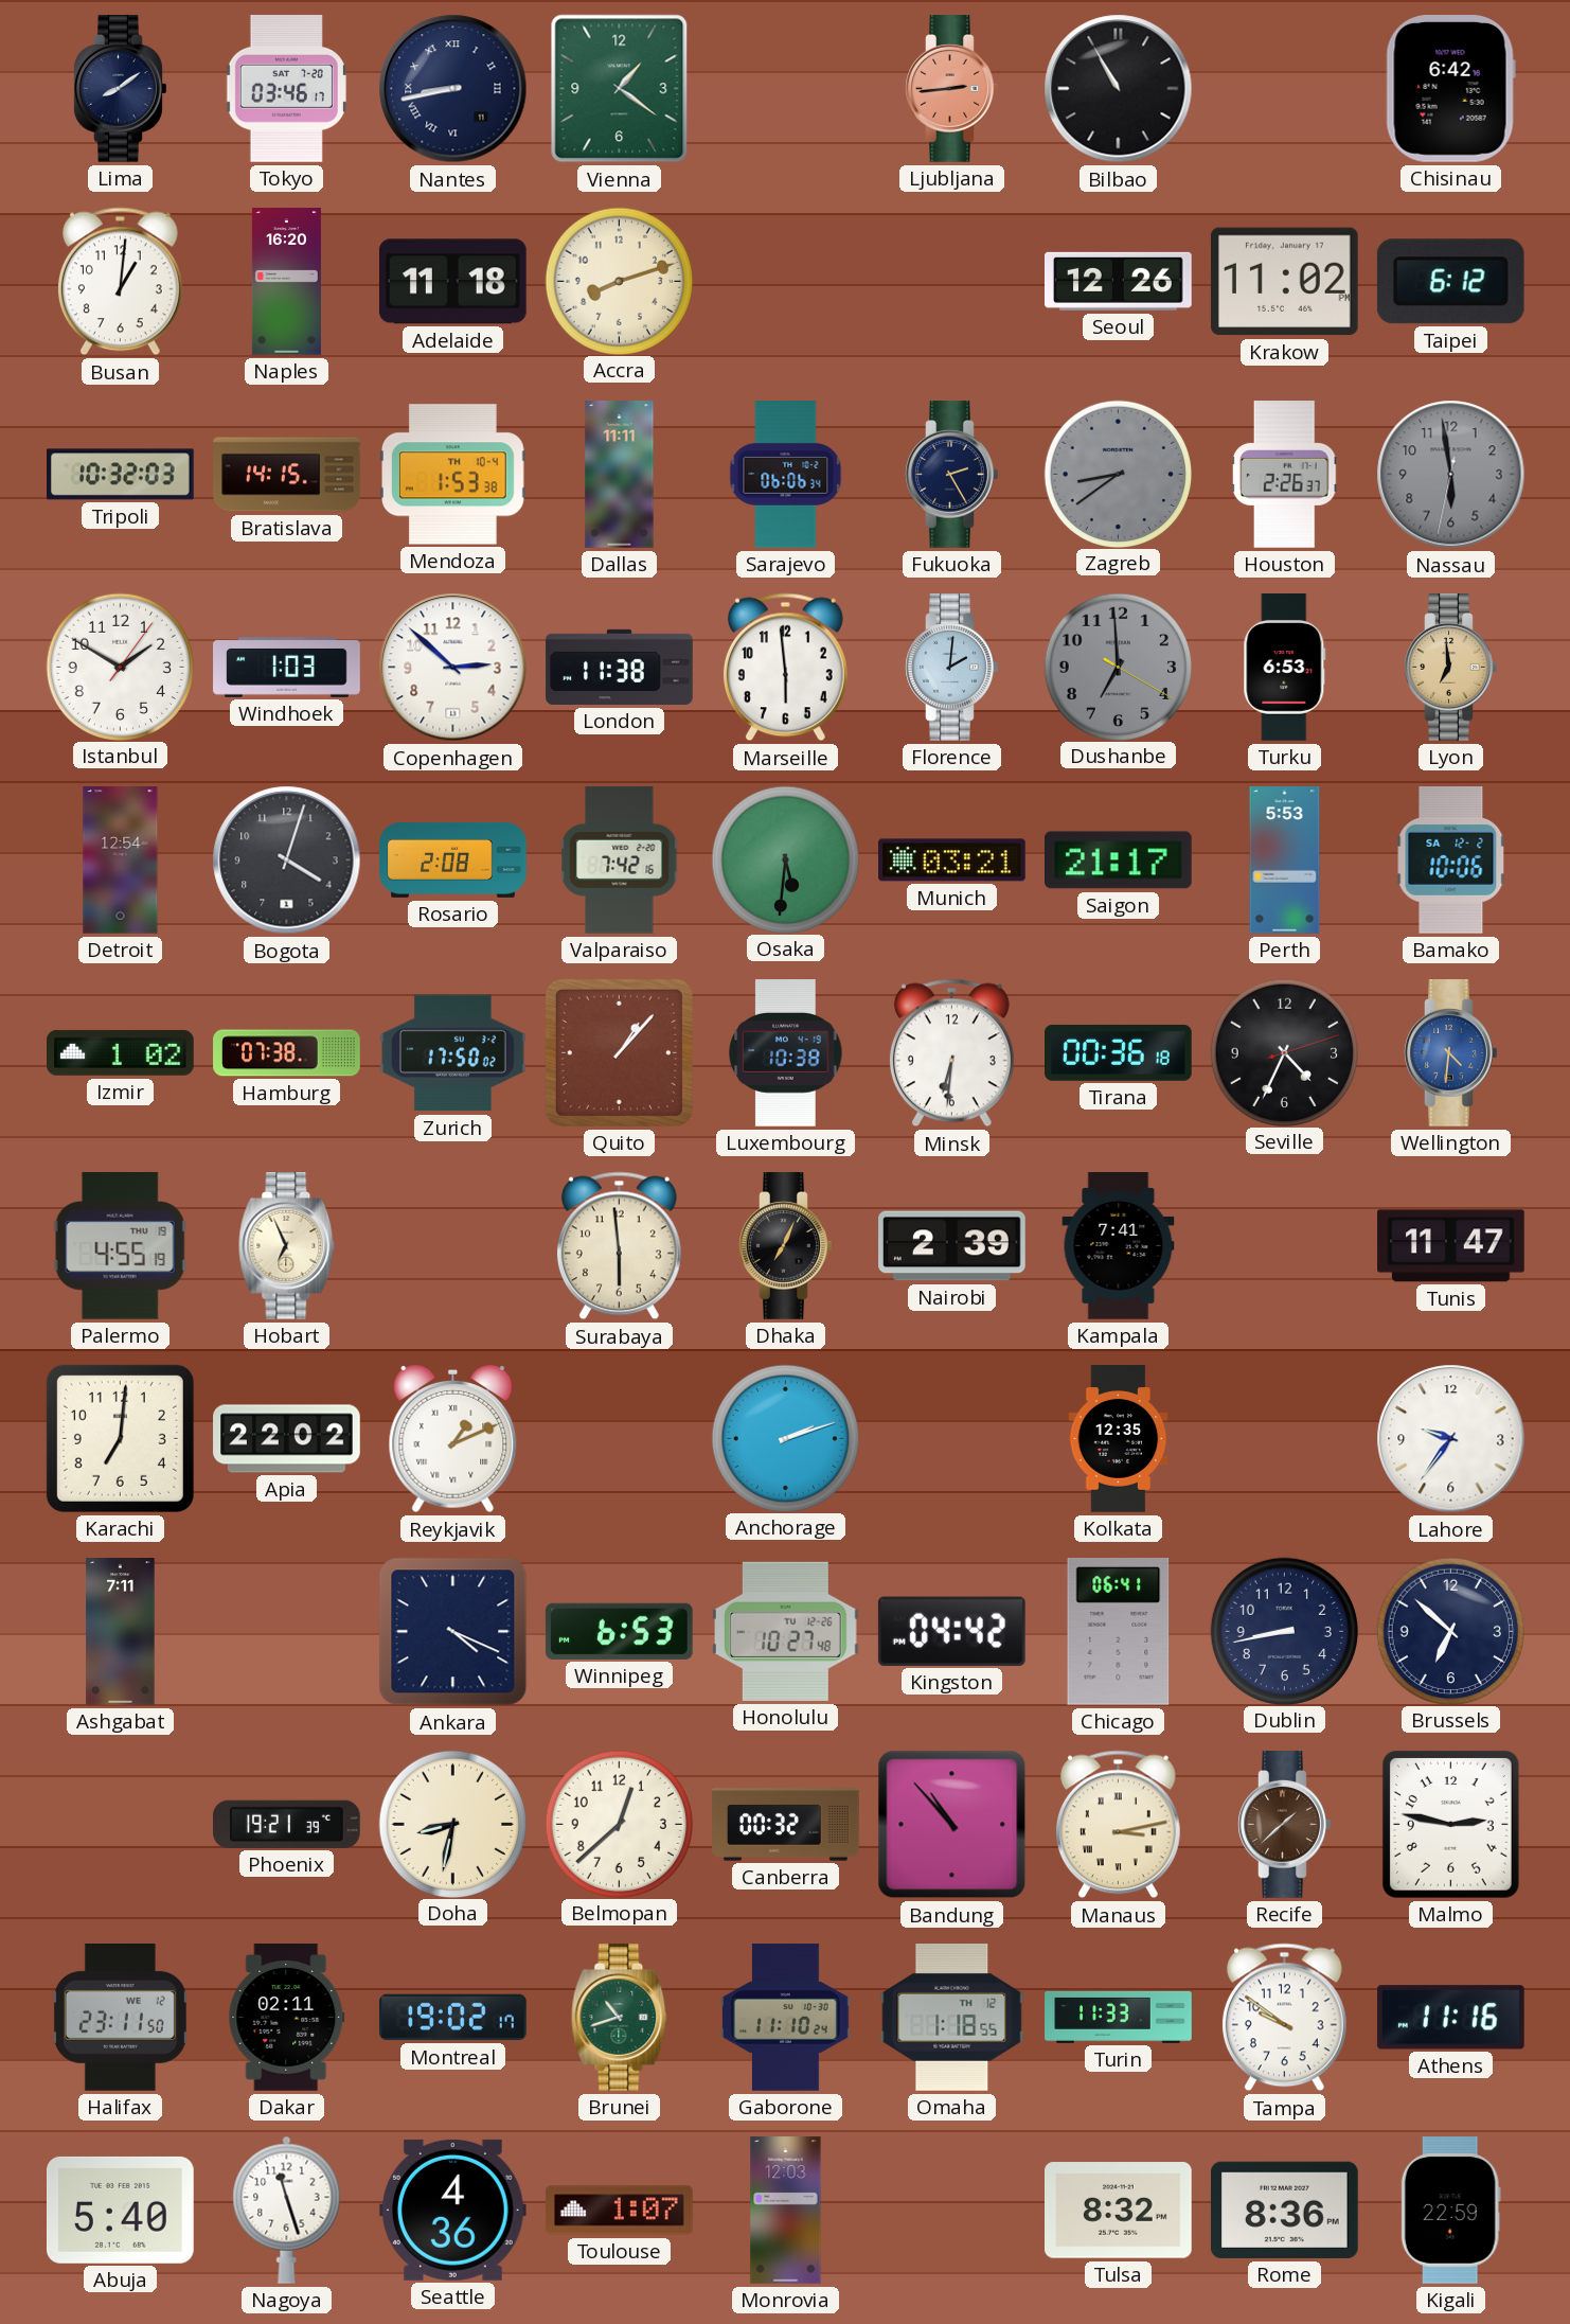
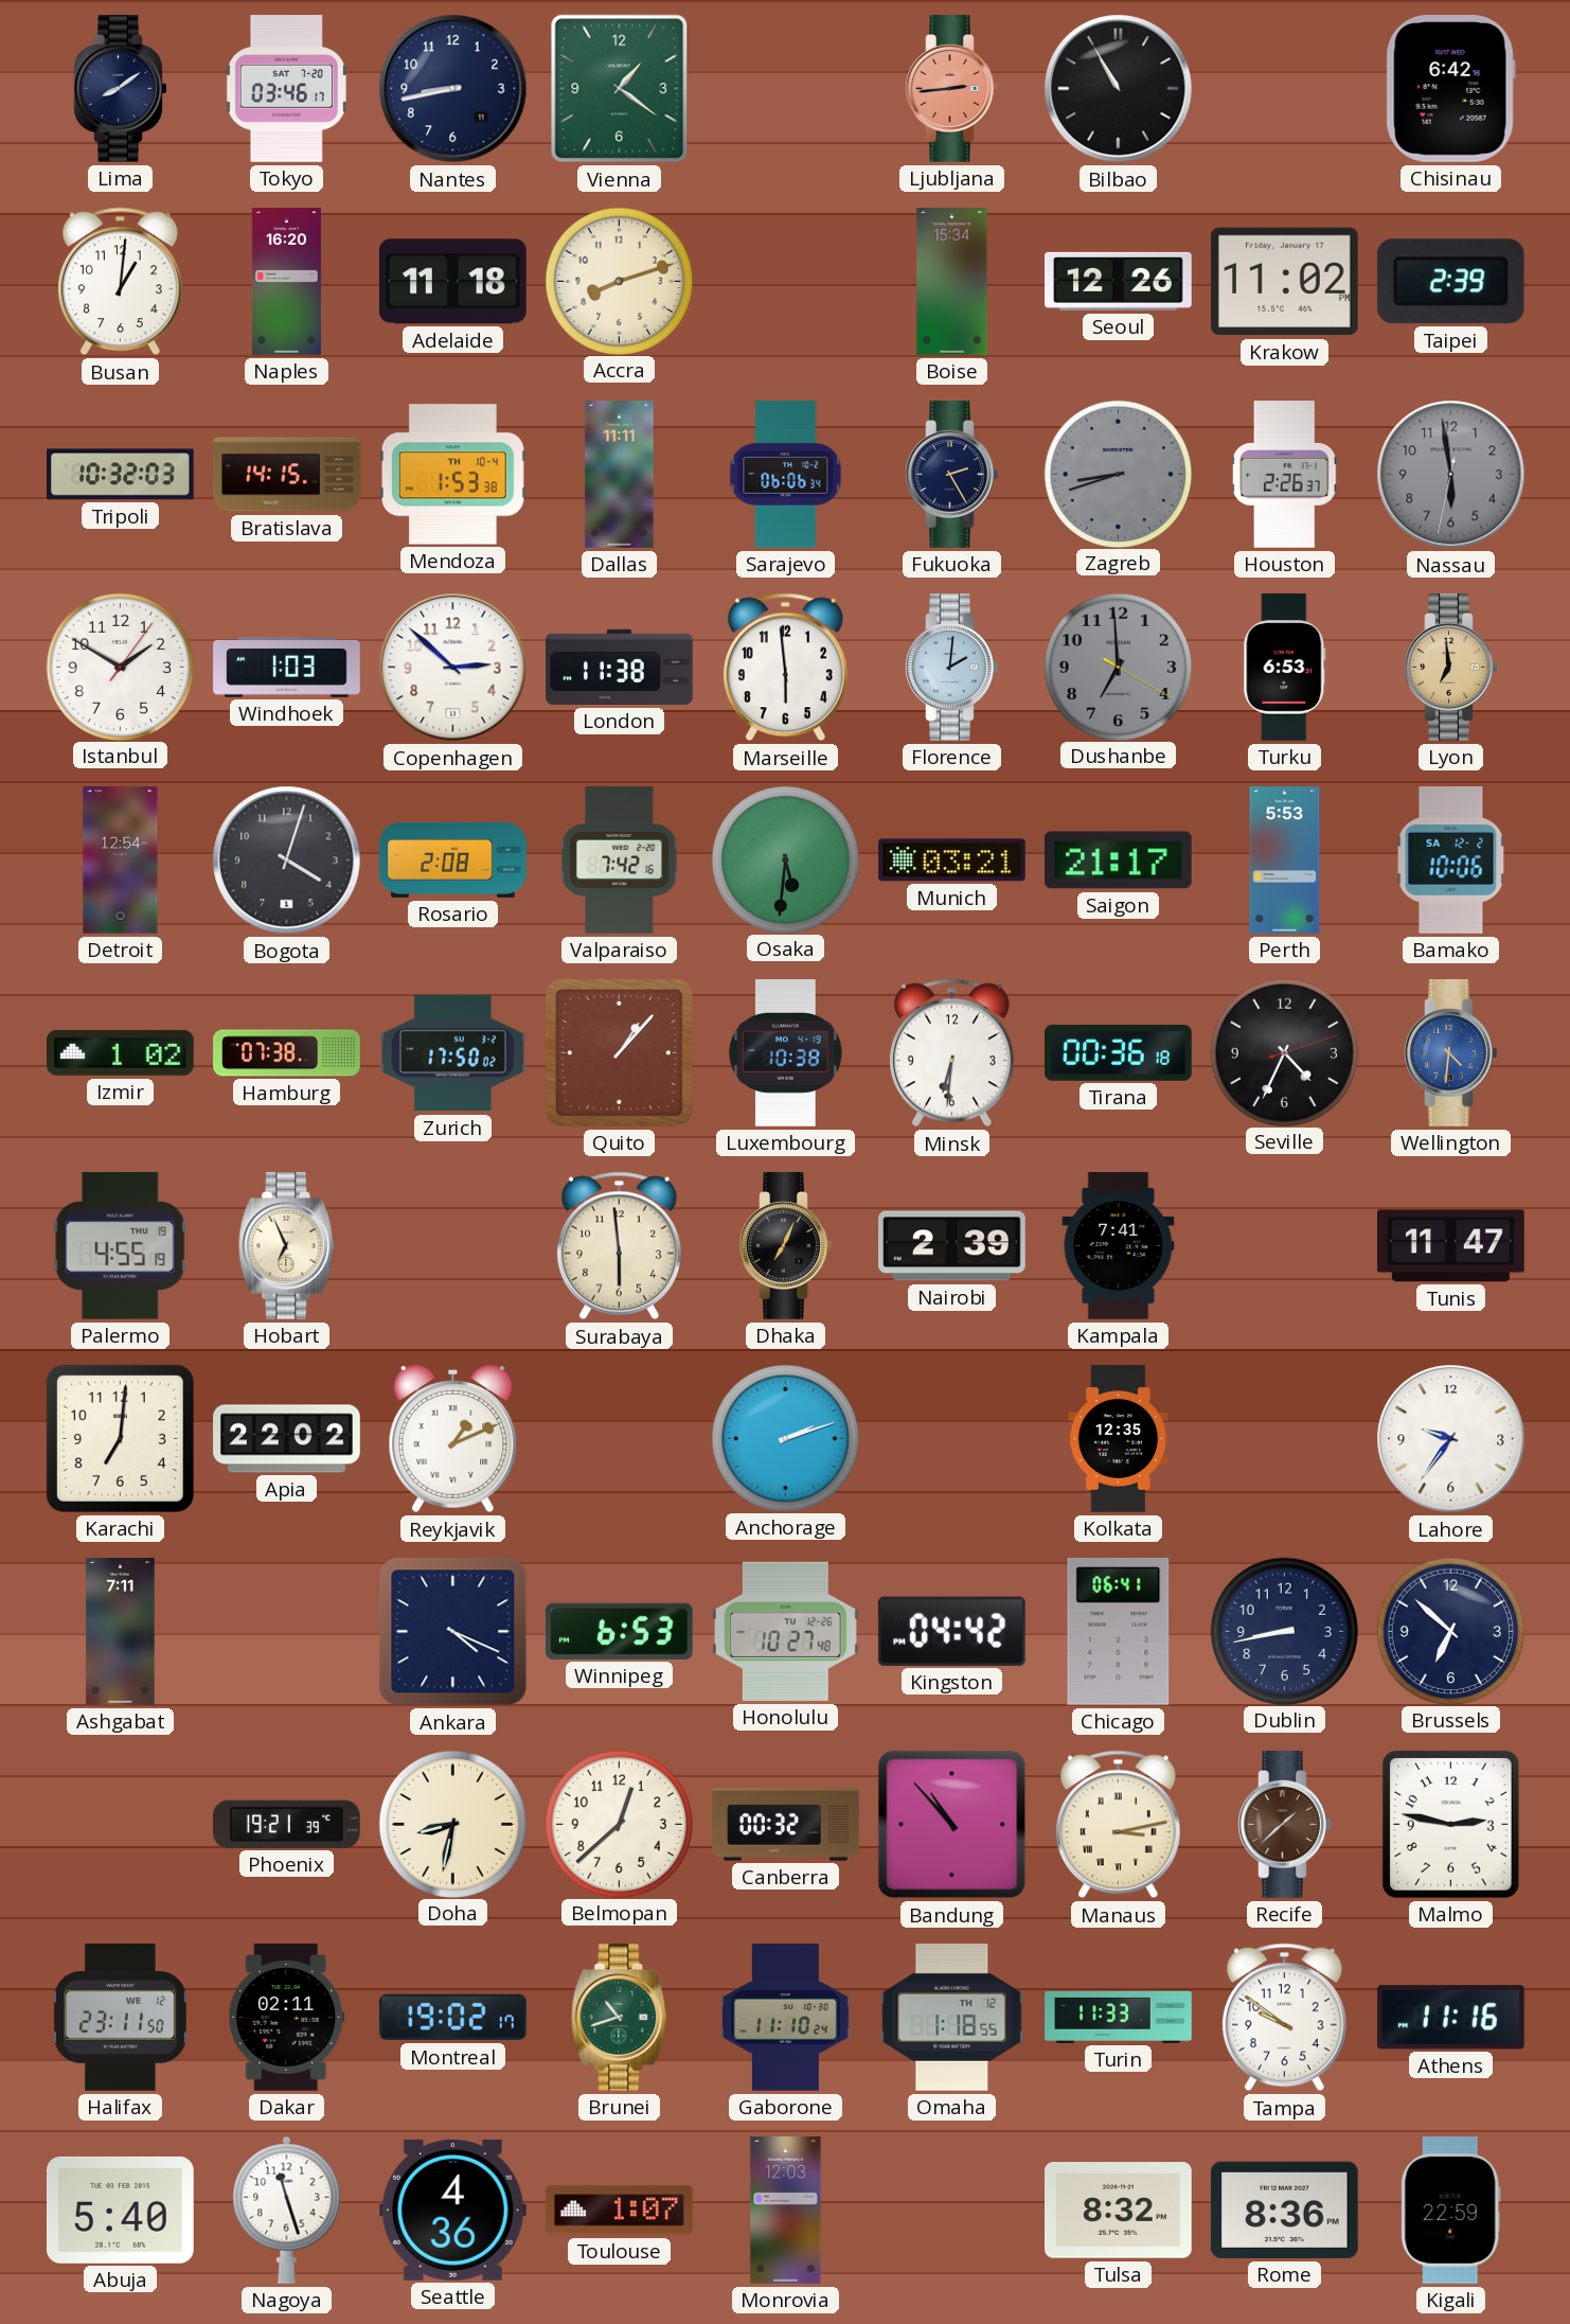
Nantes numerals: Roman -> Arabic
Boise: none -> 15:34
Taipei: 6:12 -> 2:39
Zagreb: 8:39 -> 8:42
